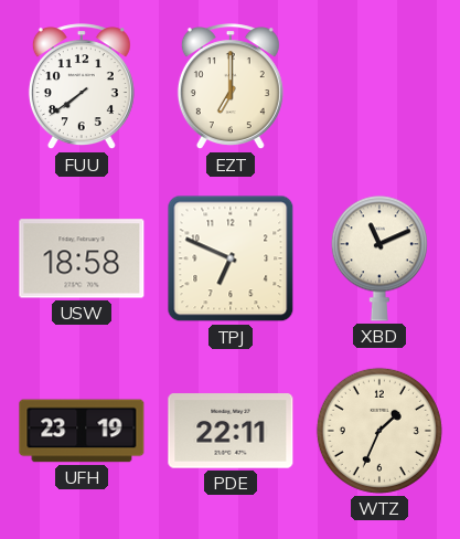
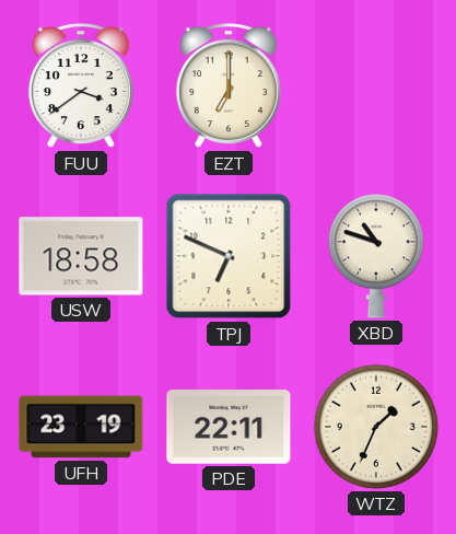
FUU: 7:39 -> 3:39
XBD: 11:11 -> 10:48
